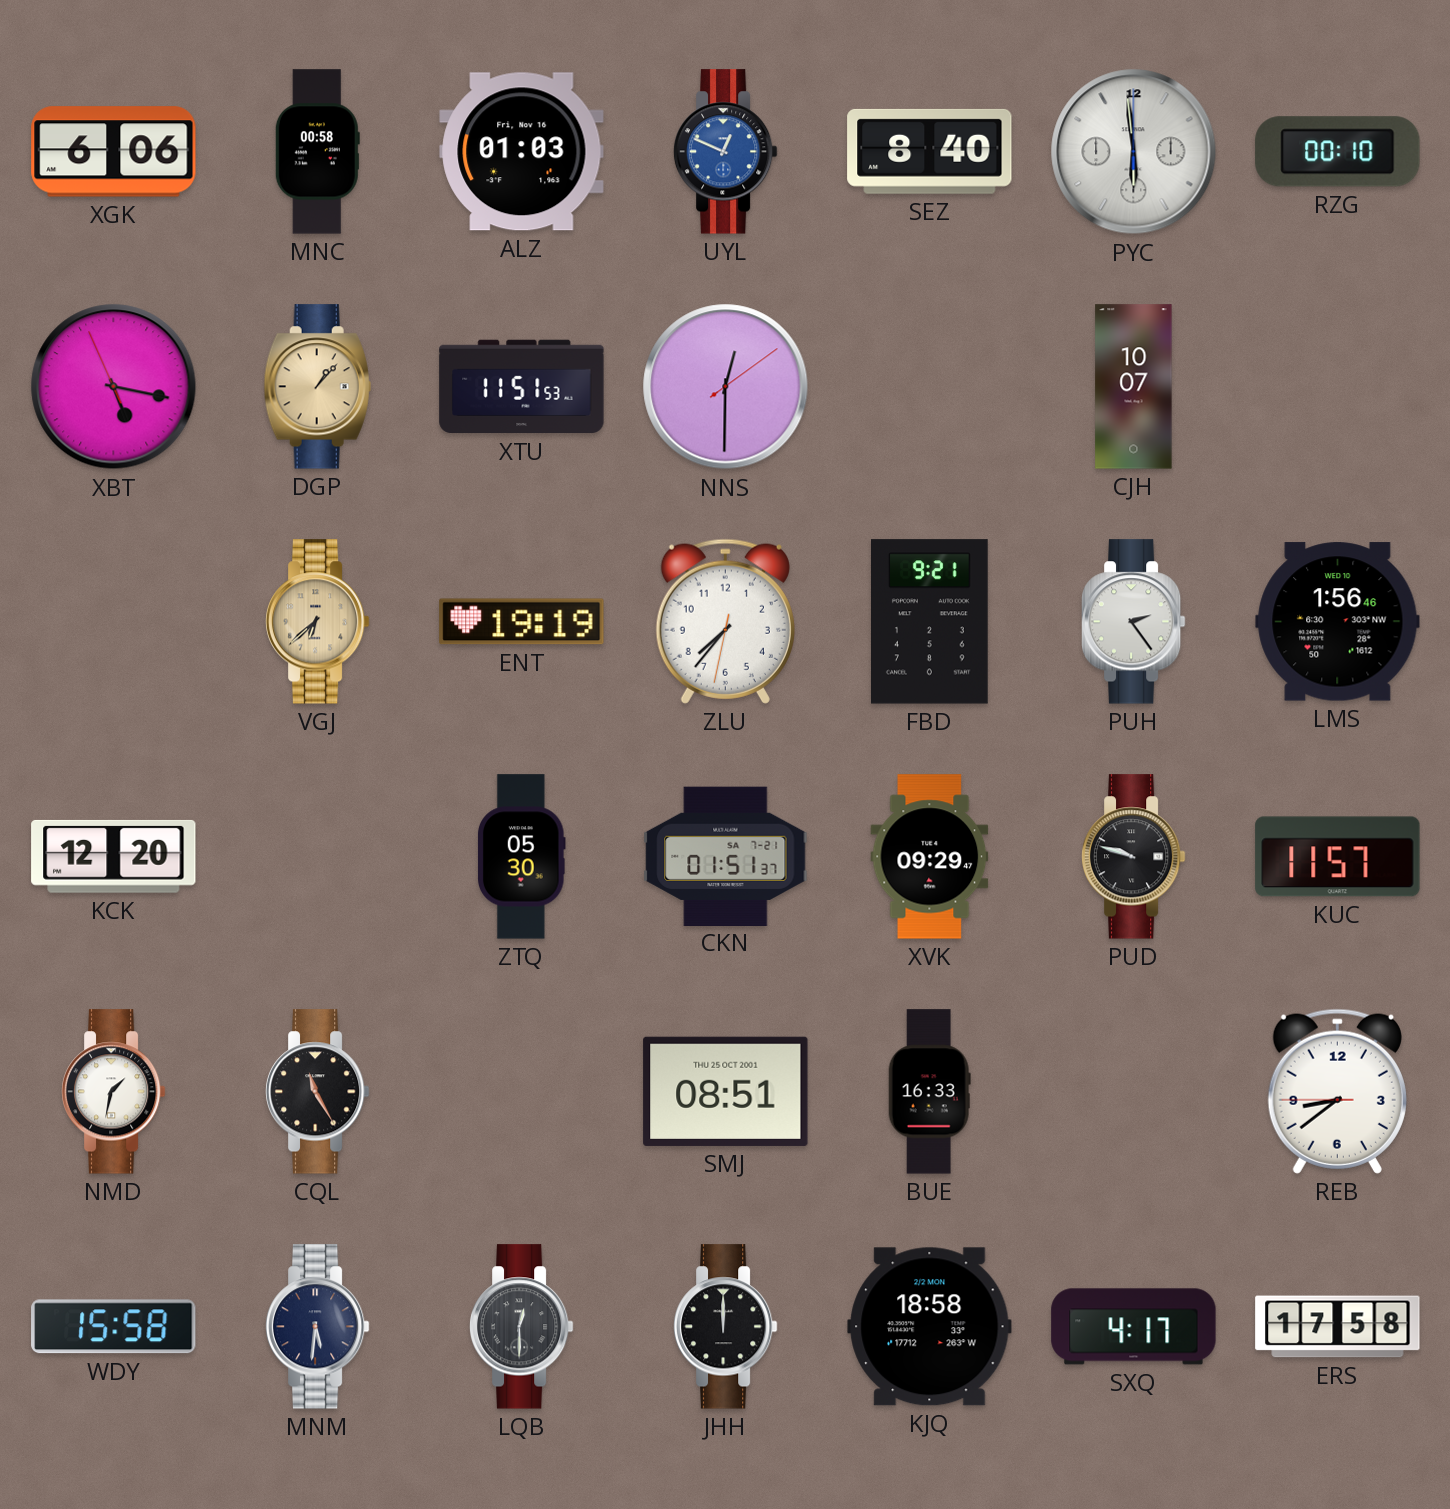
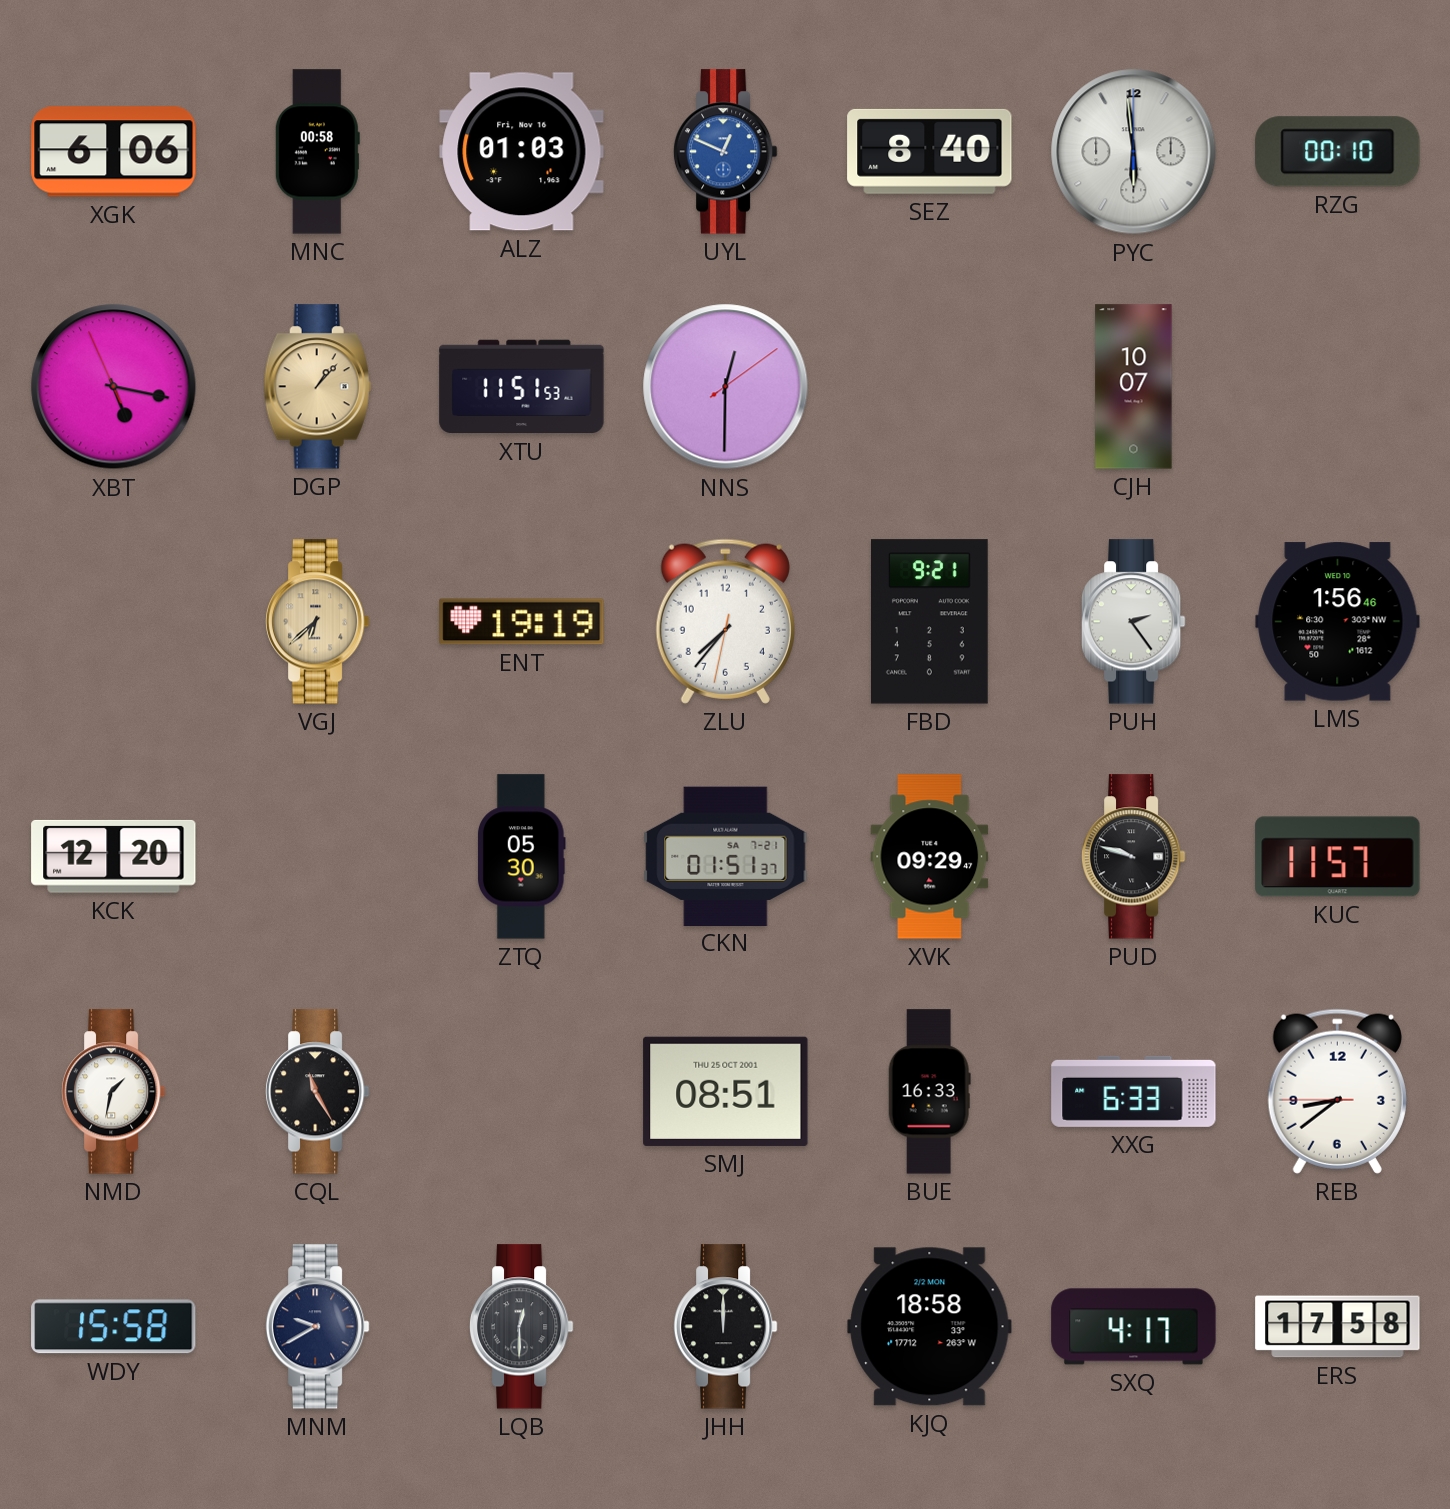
XXG: none -> 6:33
MNM: 5:31 -> 9:40
